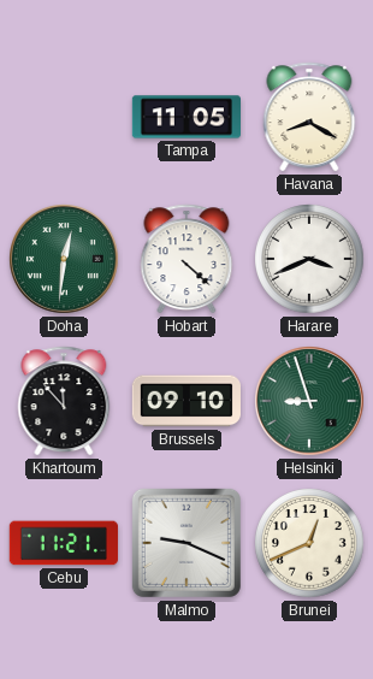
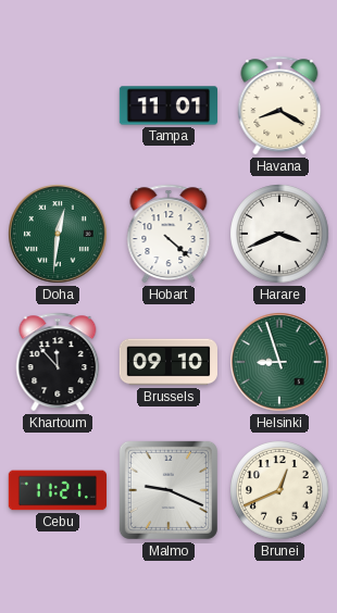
Tampa: 11:05 -> 11:01
